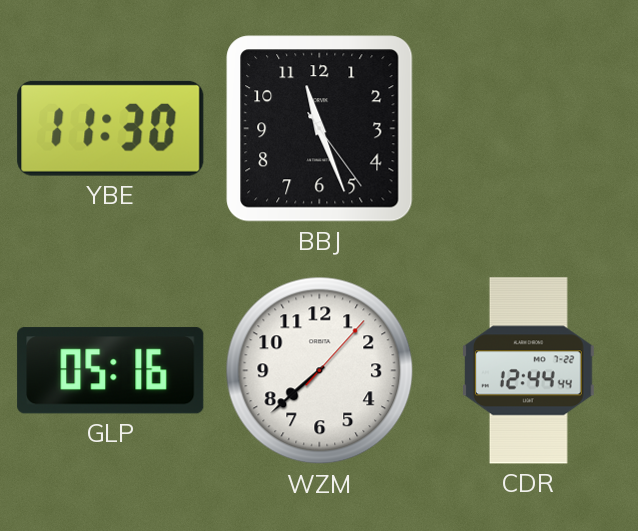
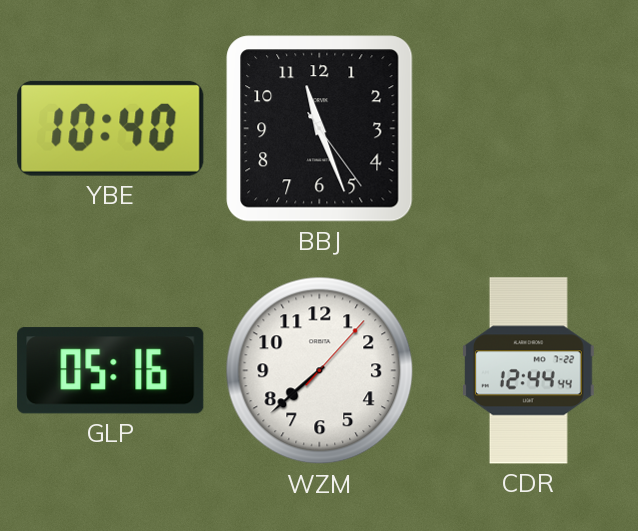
YBE: 11:30 -> 10:40
